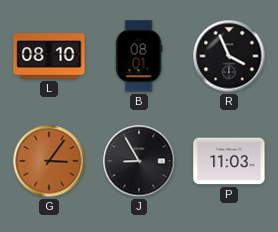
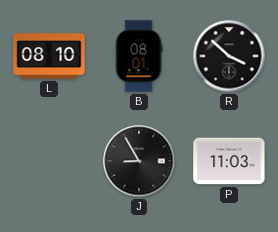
R: 3:56 -> 3:52
G: 3:06 -> none
